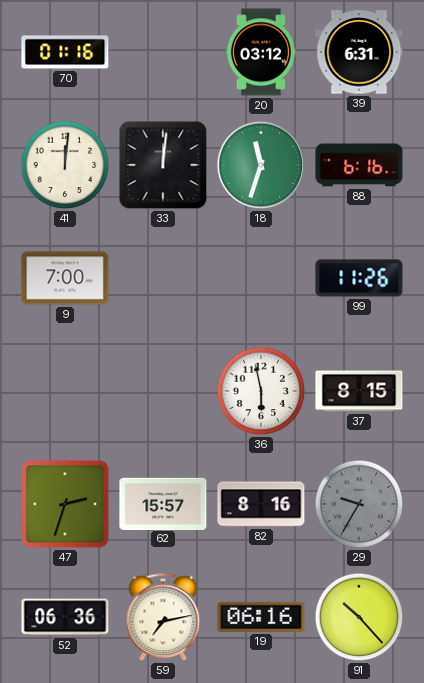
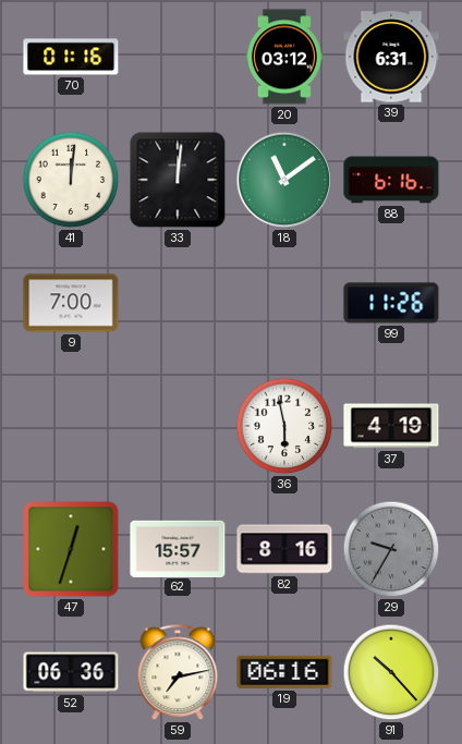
18: 11:33 -> 11:09
37: 8:15 -> 4:19
47: 2:33 -> 12:33
